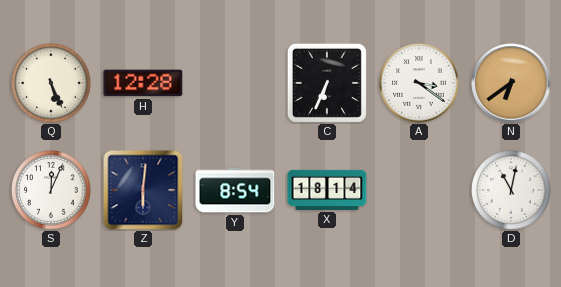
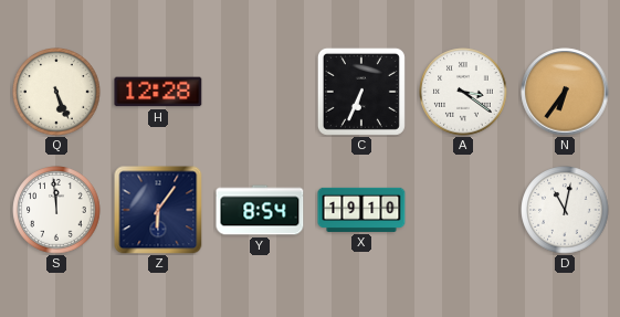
N: 6:39 -> 6:36
S: 12:04 -> 11:59
Z: 6:01 -> 6:06
X: 18:14 -> 19:10
